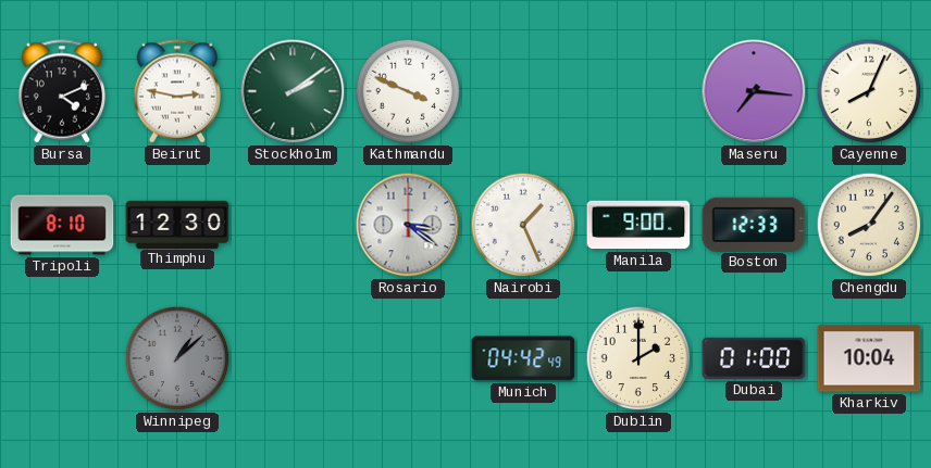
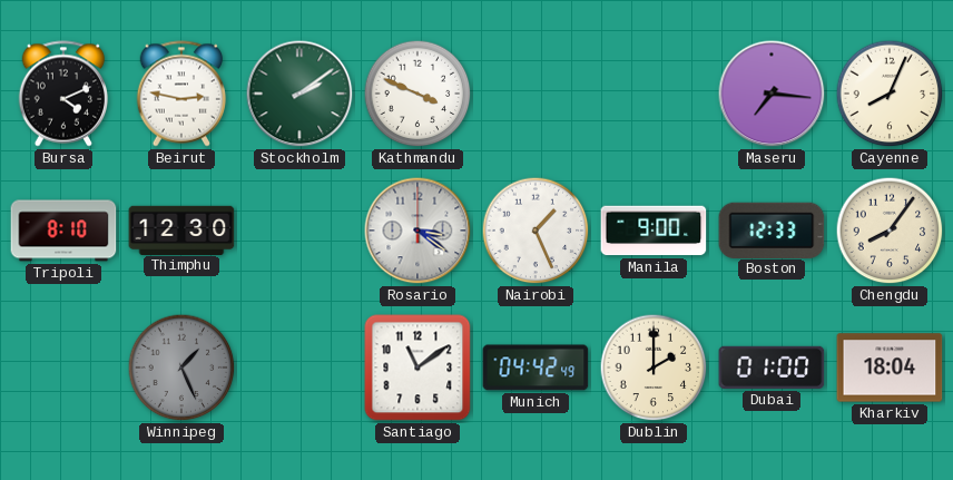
Winnipeg: 1:08 -> 1:26
Santiago: none -> 11:09
Kharkiv: 10:04 -> 18:04
